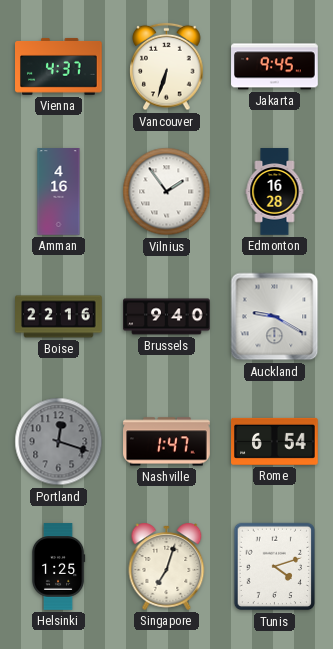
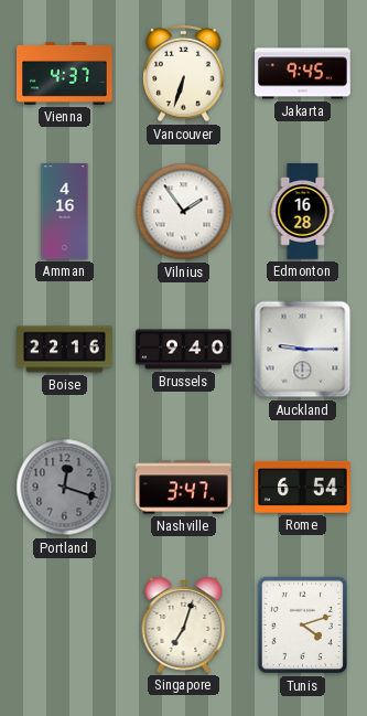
Auckland: 9:20 -> 9:15
Nashville: 1:47 -> 3:47
Helsinki: 1:25 -> none
